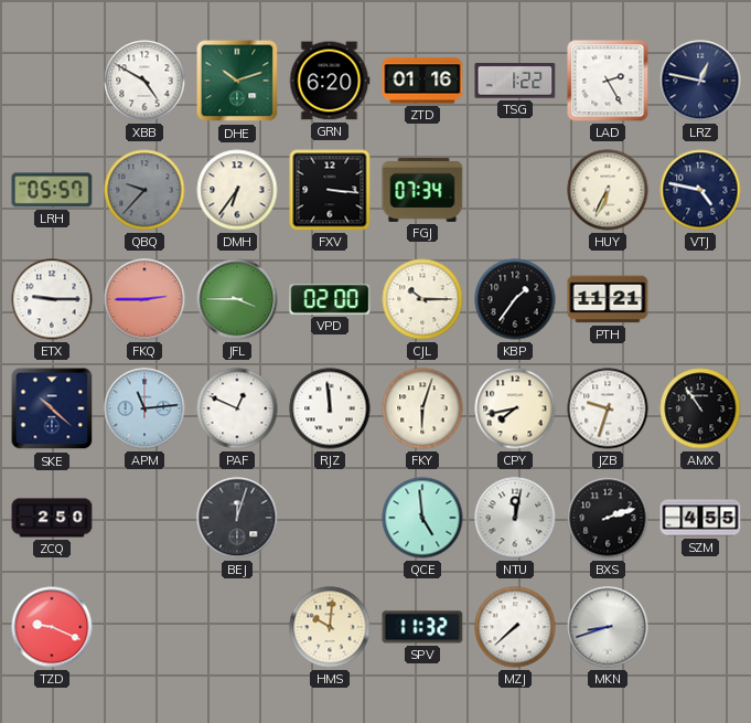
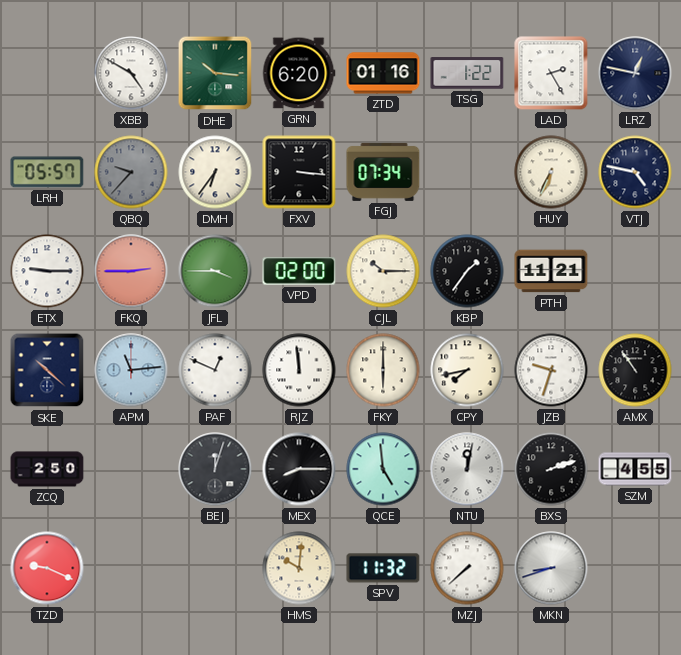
DHE: 10:12 -> 10:16
FKY: 6:03 -> 6:00
MEX: none -> 8:15
